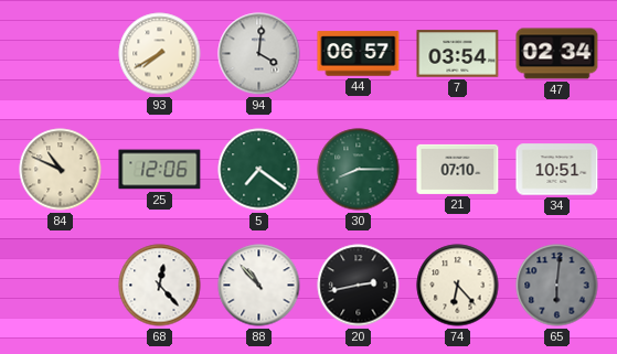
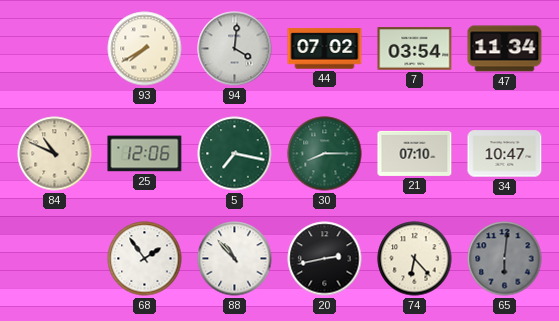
44: 06:57 -> 07:02
47: 02:34 -> 11:34
5: 7:21 -> 7:17
34: 10:51 -> 10:47
68: 12:23 -> 1:54
